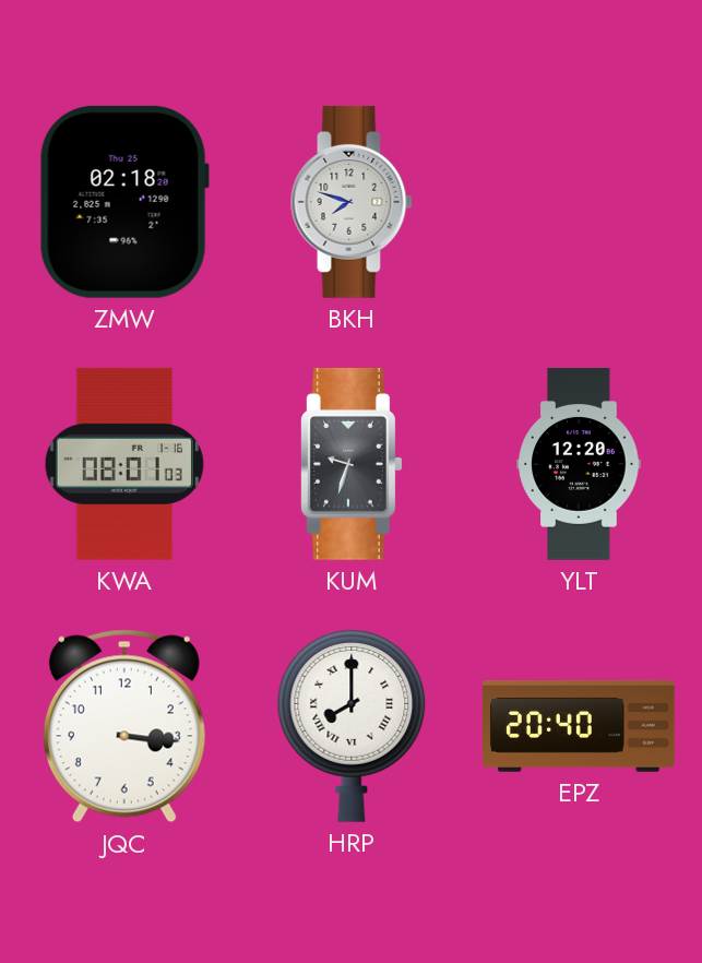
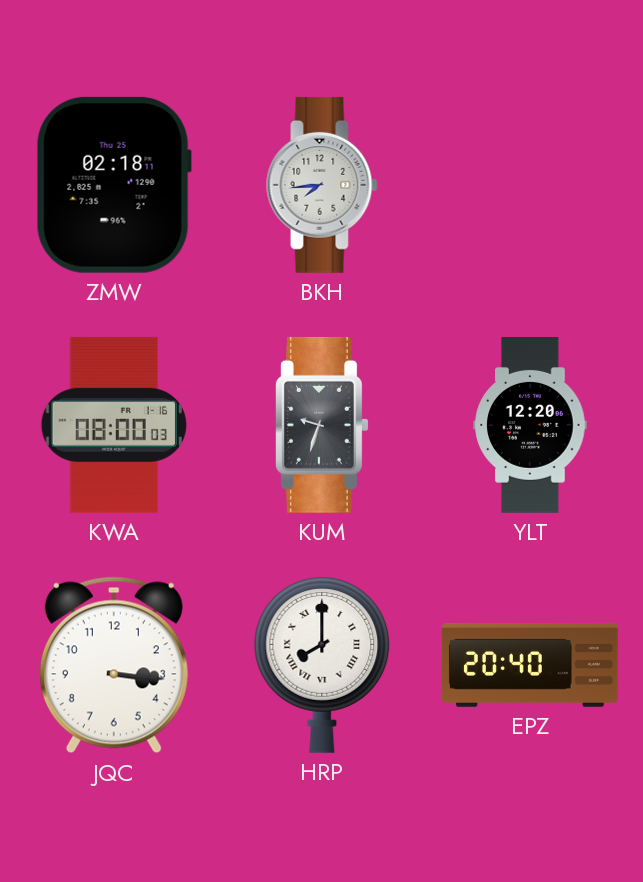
ZMW: 02:18:20 -> 02:18:11
BKH: 7:48 -> 7:44
KWA: 08:01 -> 08:00
